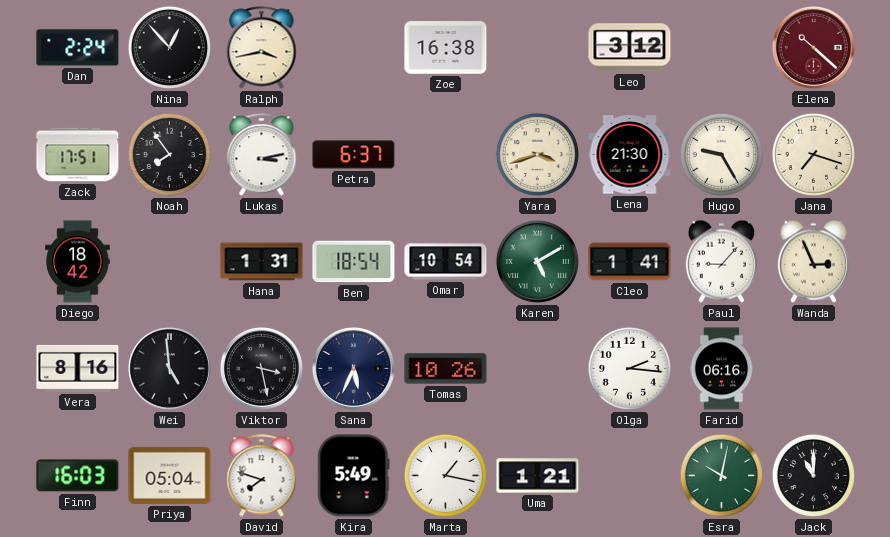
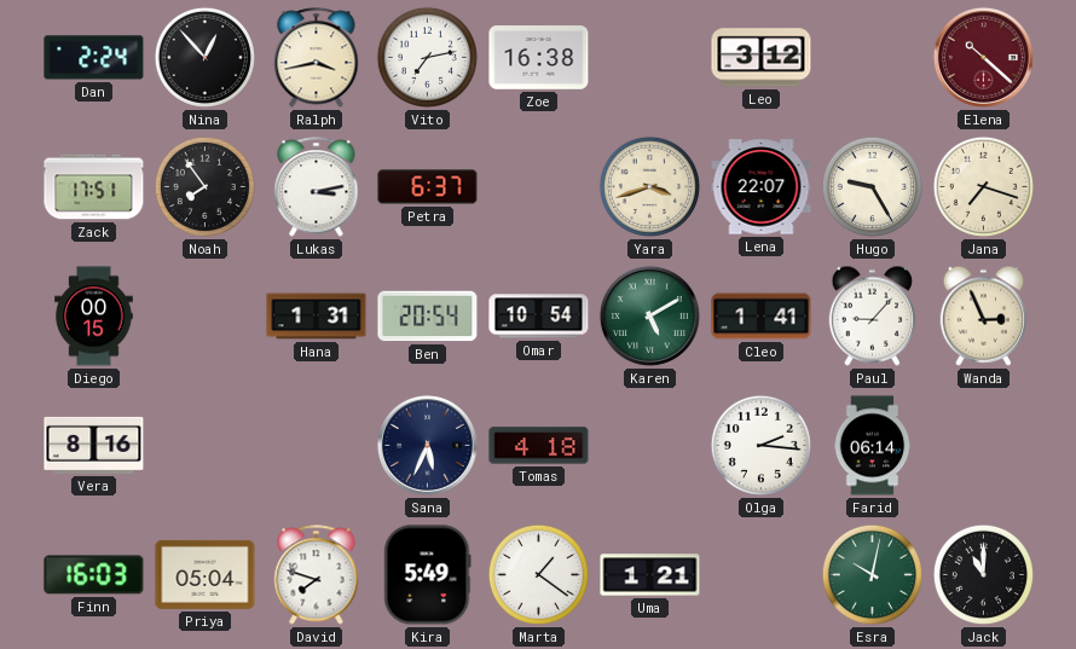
Vito: none -> 7:13
Lena: 21:30 -> 22:07
Diego: 18:42 -> 00:15
Ben: 18:54 -> 20:54
Wei: 4:59 -> none
Viktor: 3:28 -> none
Tomas: 10:26 -> 4:18
Farid: 06:16 -> 06:14
Marta: 1:17 -> 1:21
